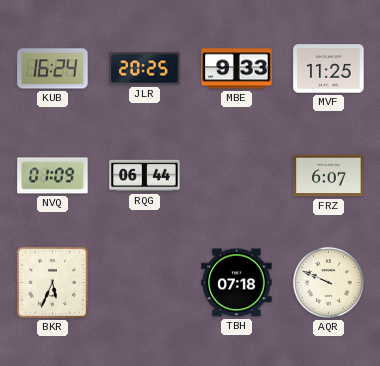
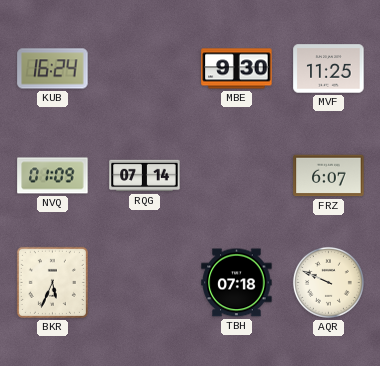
JLR: 20:25 -> none
MBE: 9:33 -> 9:30
RQG: 06:44 -> 07:14
